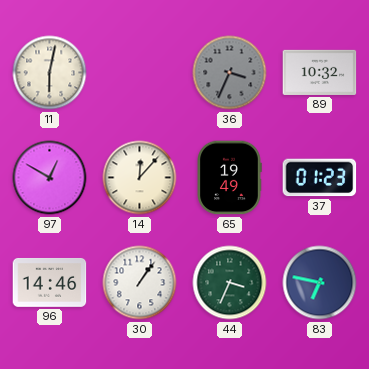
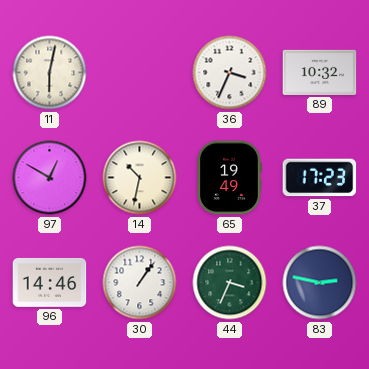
36 dial: grey -> white
14: 12:07 -> 10:32
37: 01:23 -> 17:23
83: 6:47 -> 2:47
